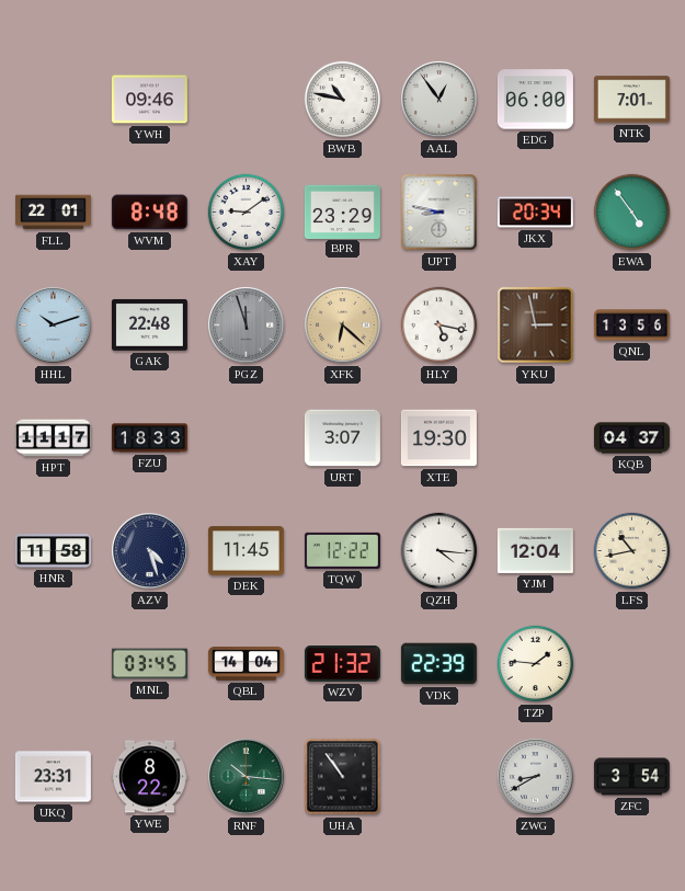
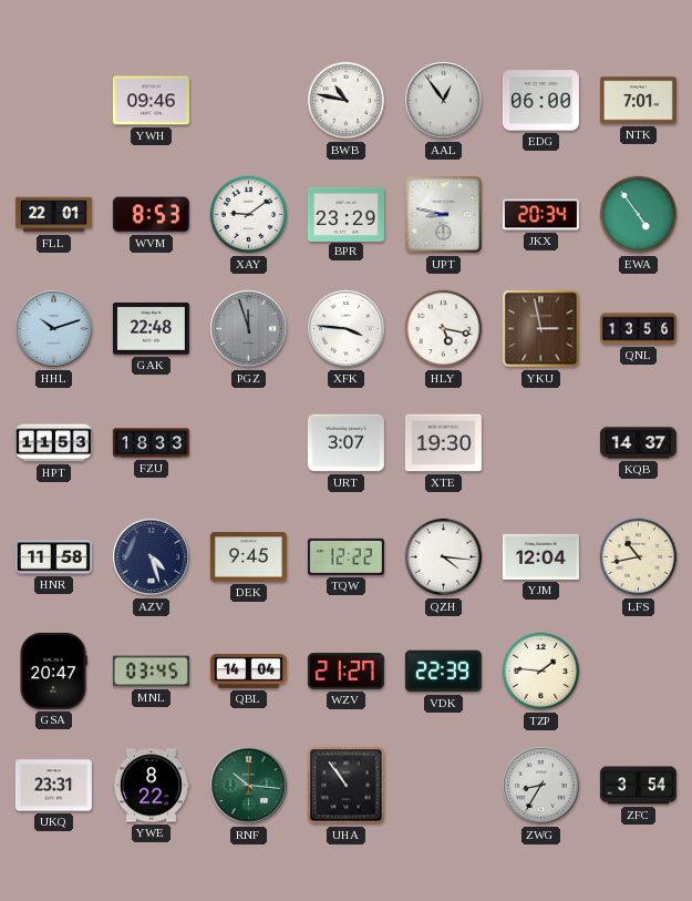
WVM: 8:48 -> 8:53
XFK: 6:22 -> 3:46
XFK dial: champagne -> white
HPT: 11:17 -> 11:53
KQB: 04:37 -> 14:37
DEK: 11:45 -> 9:45
GSA: none -> 20:47
WZV: 21:32 -> 21:27
ZWG: 8:40 -> 8:35
